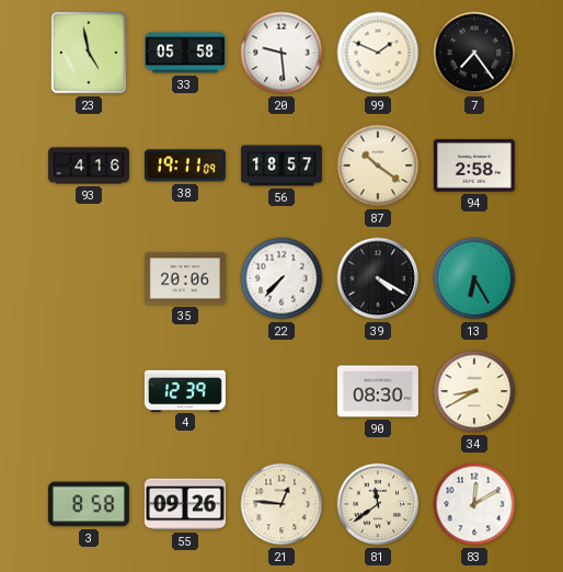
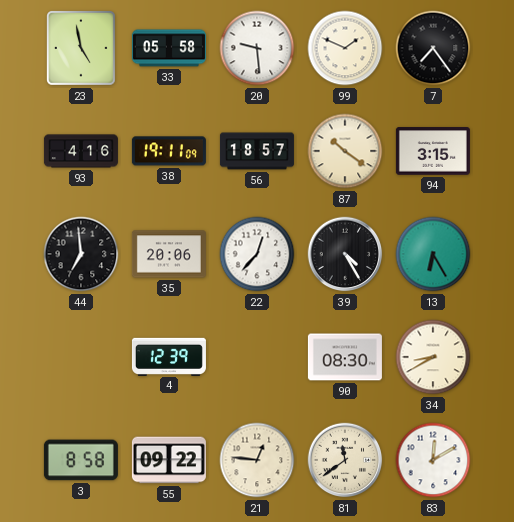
94: 2:58 -> 3:15
44: none -> 6:59
22: 7:37 -> 12:37
39: 4:20 -> 4:25
55: 09:26 -> 09:22
